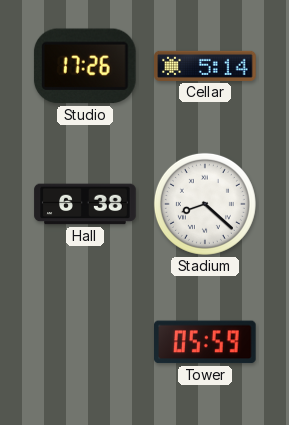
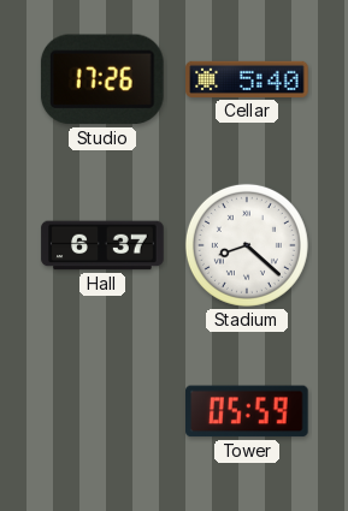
Cellar: 5:14 -> 5:40
Hall: 6:38 -> 6:37
